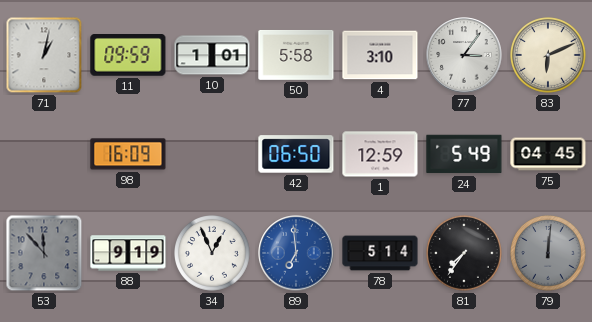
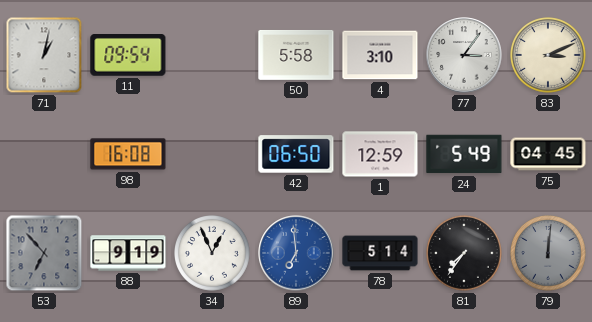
11: 09:59 -> 09:54
10: 1:01 -> none
83: 6:11 -> 3:11
98: 16:09 -> 16:08
53: 11:53 -> 6:53
